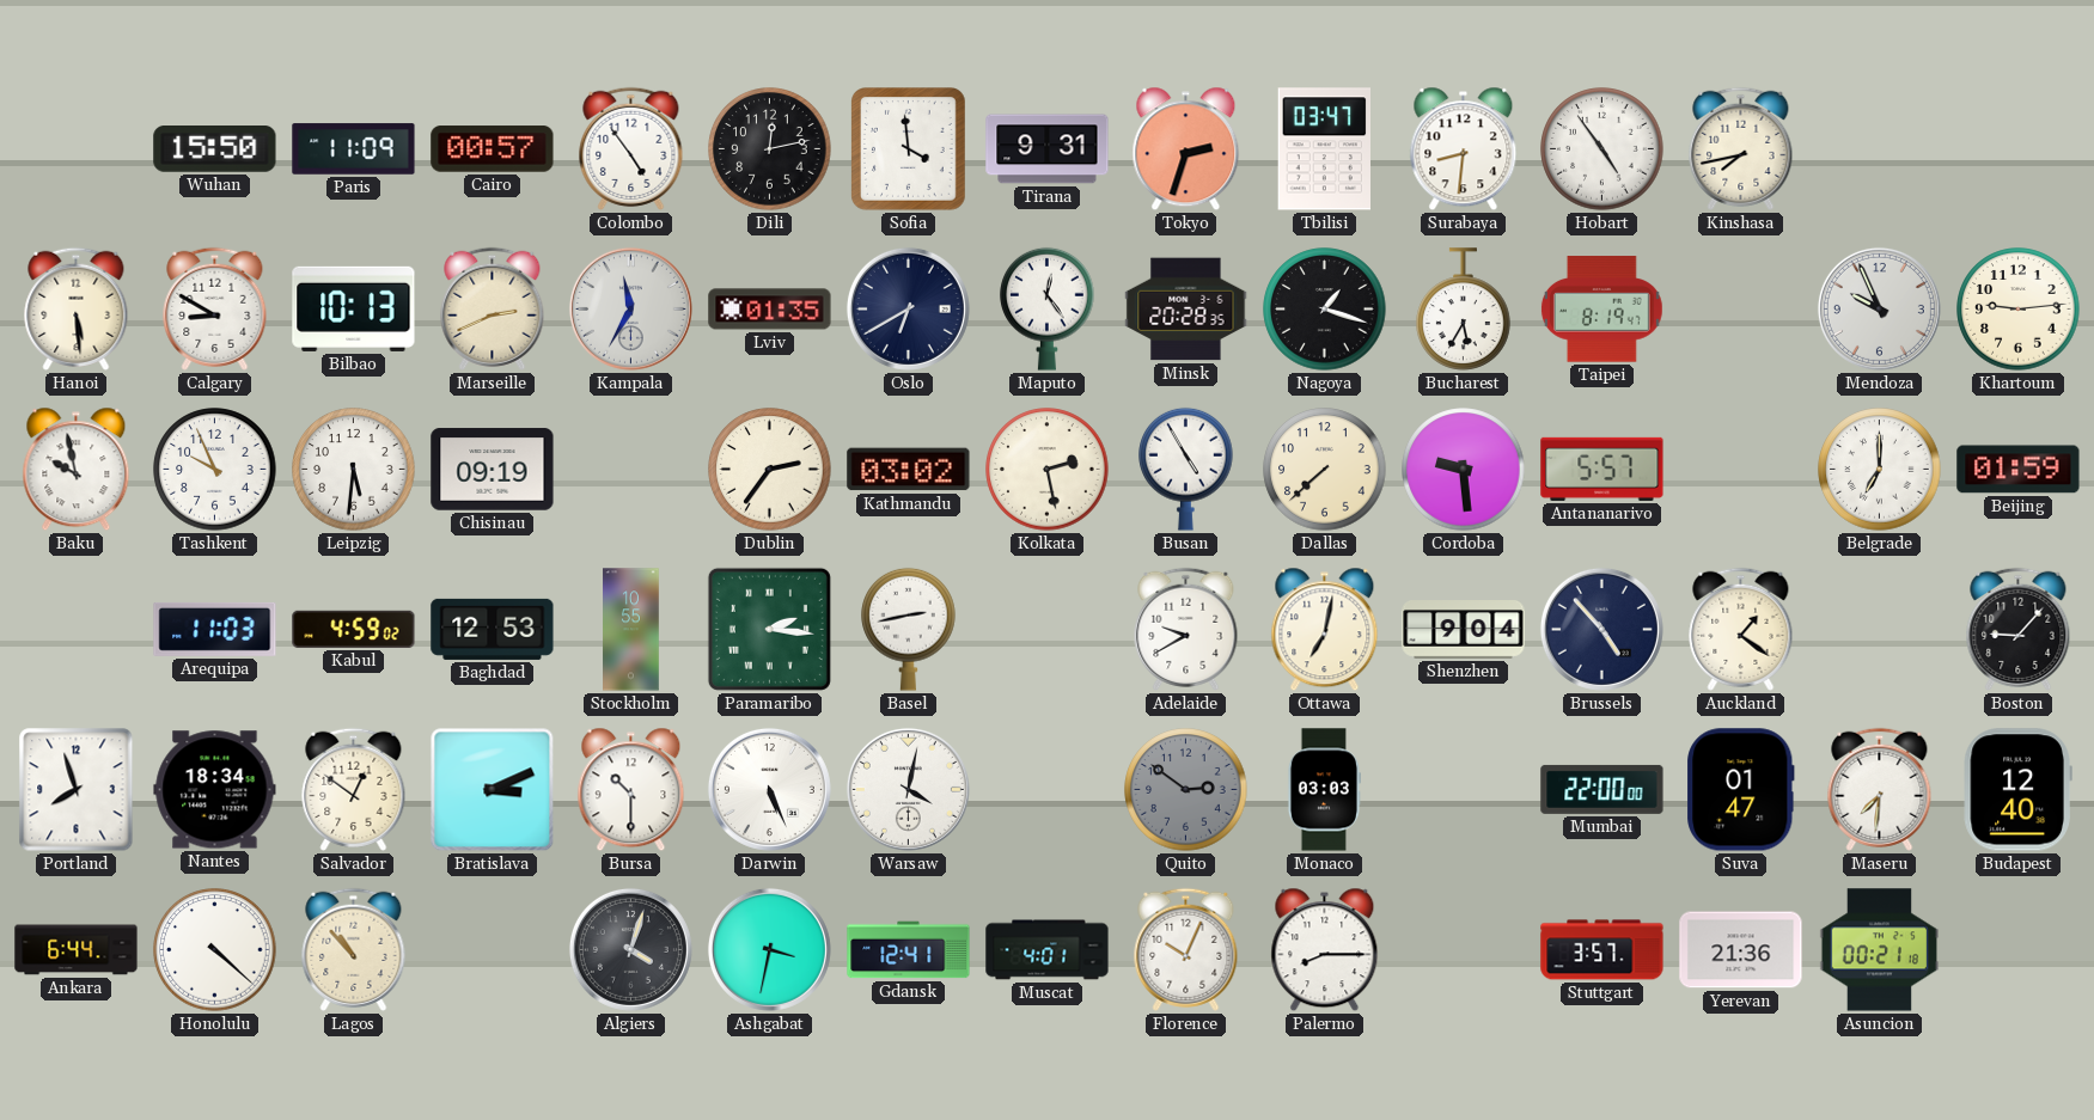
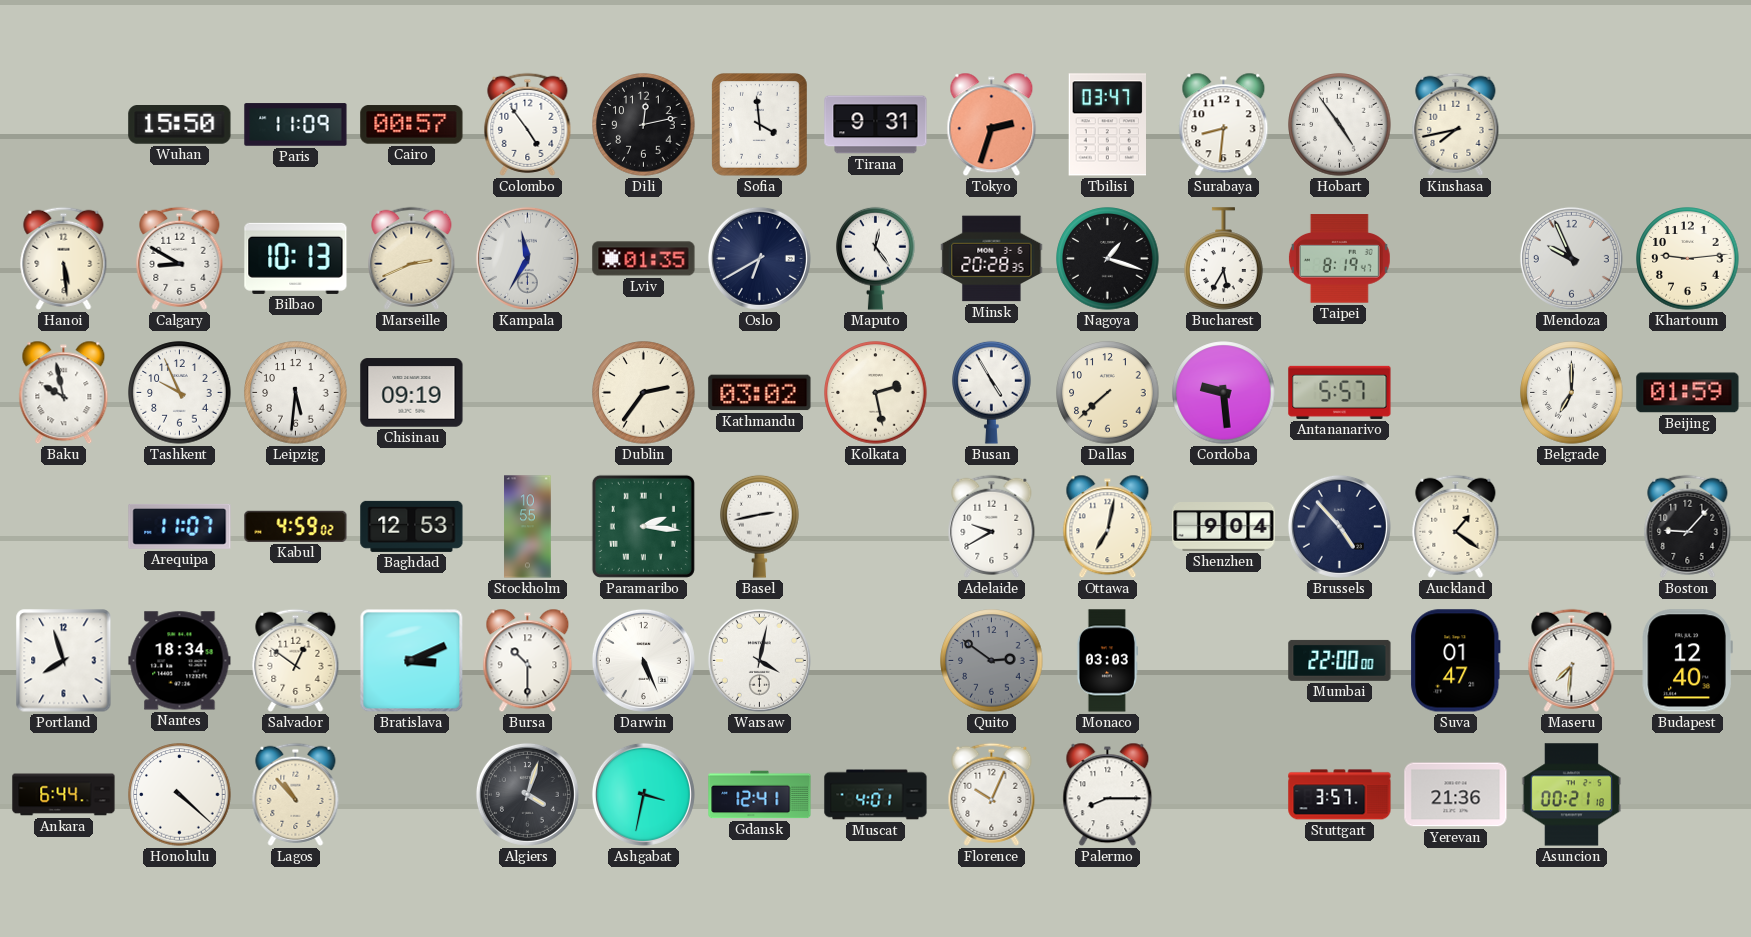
Arequipa: 11:03 -> 11:07
